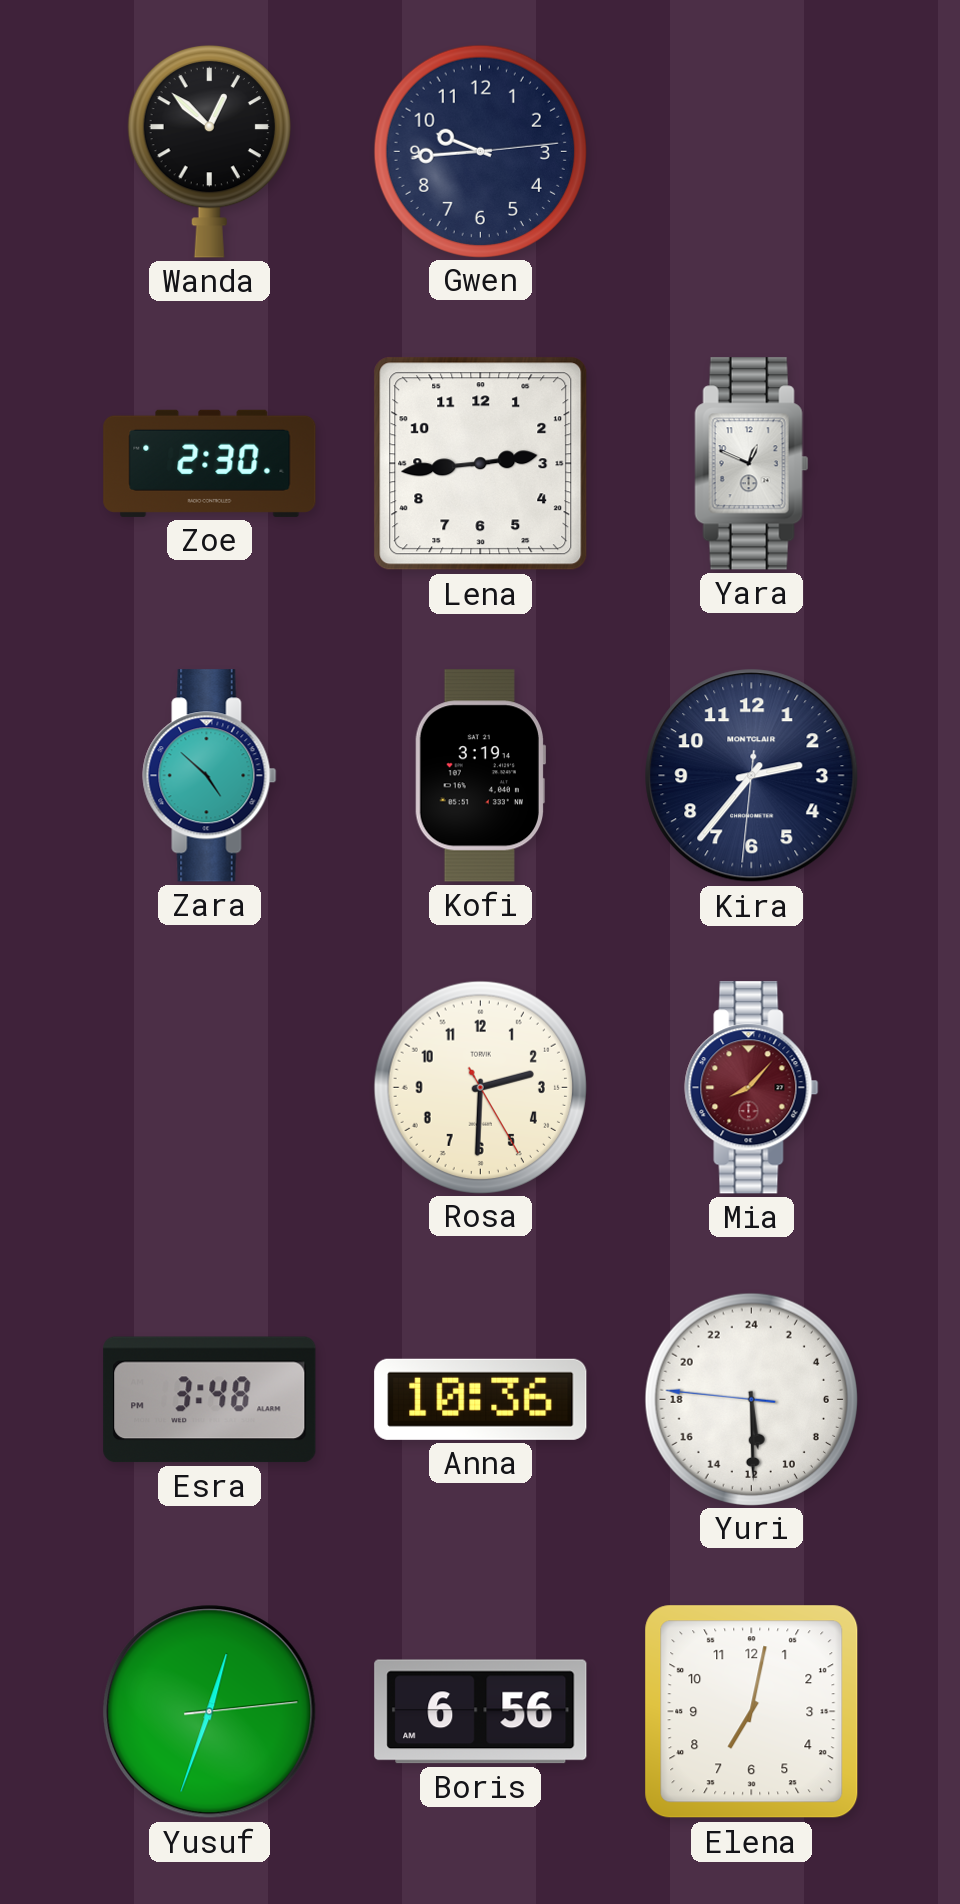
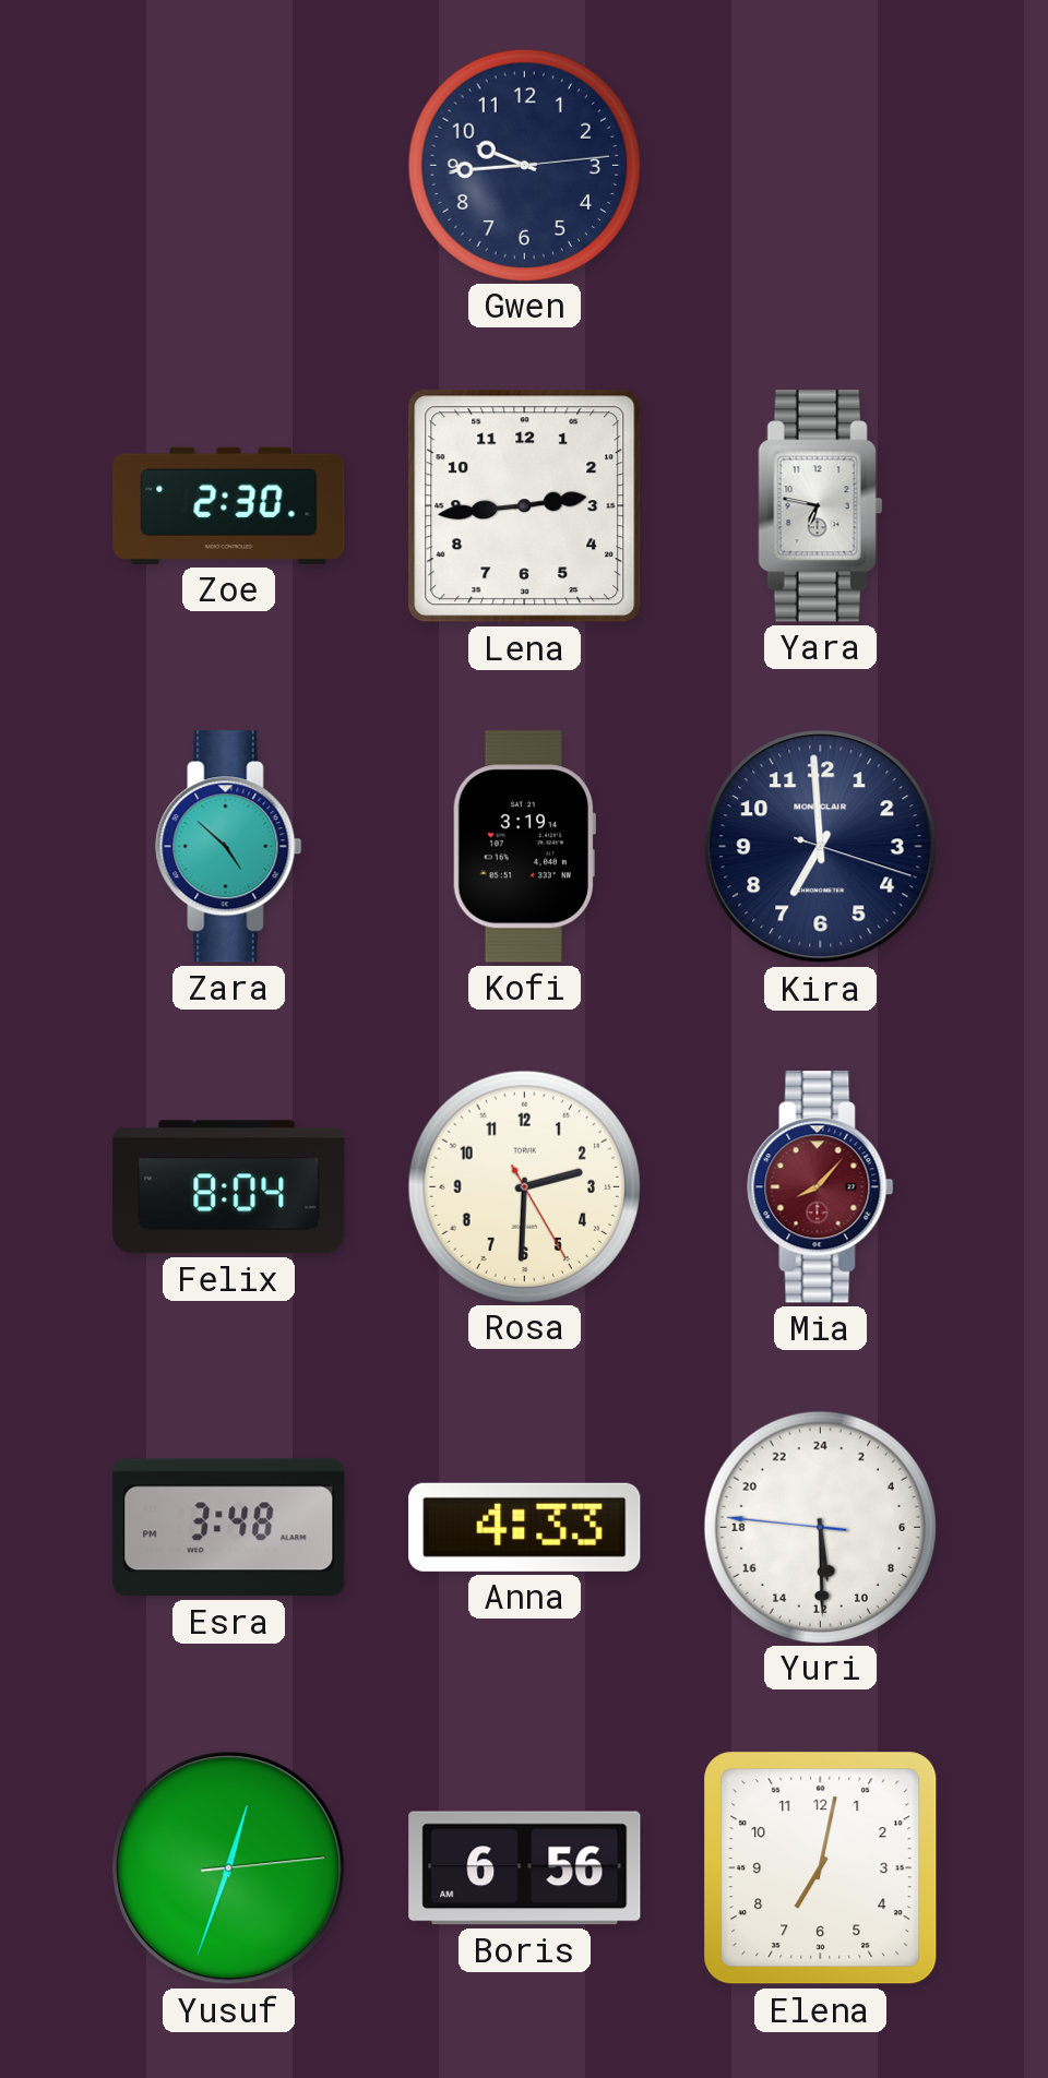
Wanda: 12:52 -> none
Yara: 12:49 -> 6:47
Kira: 2:36 -> 6:59
Felix: none -> 8:04
Anna: 10:36 -> 4:33
